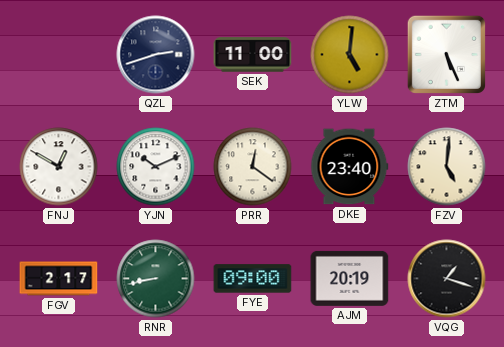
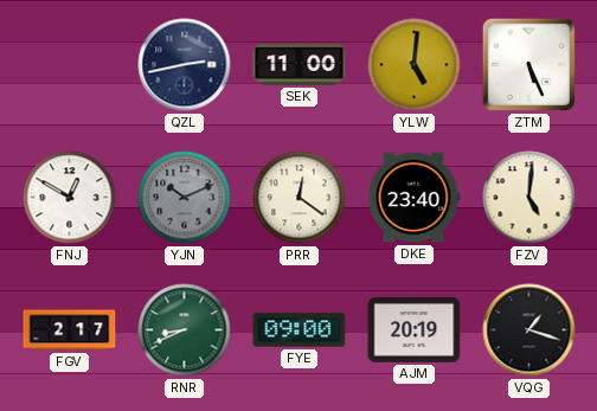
QZL: 2:42 -> 2:43
YJN dial: white -> grey
RNR: 8:43 -> 8:41
